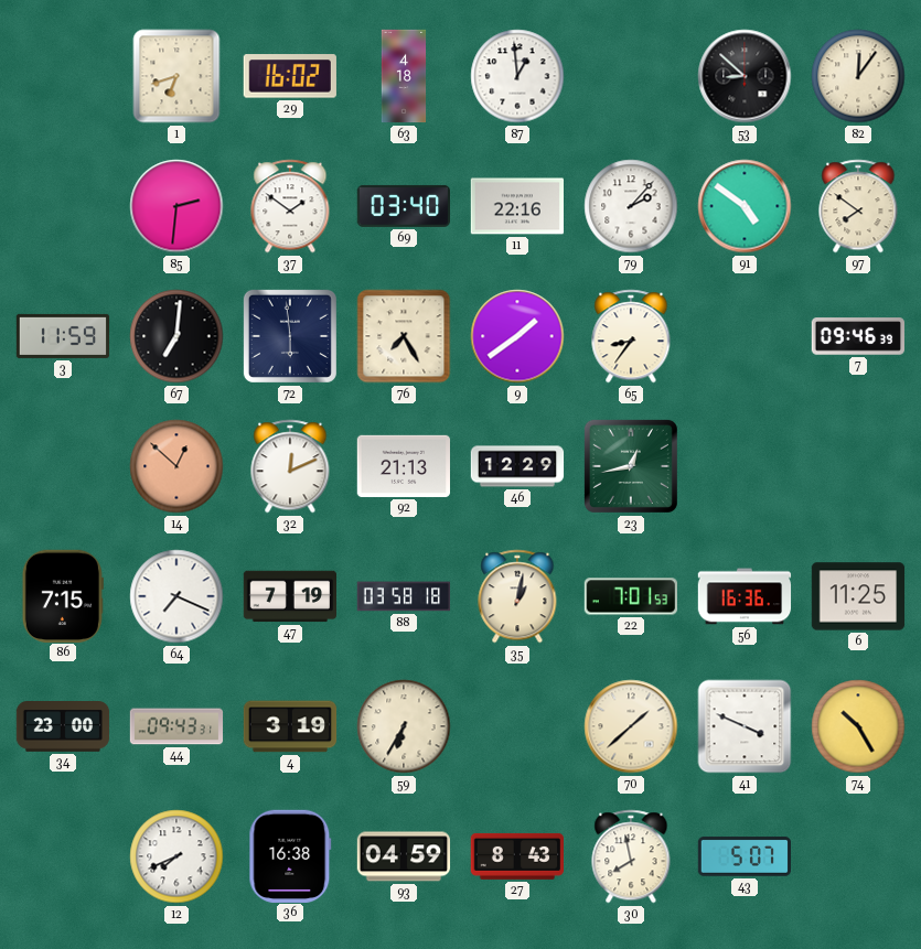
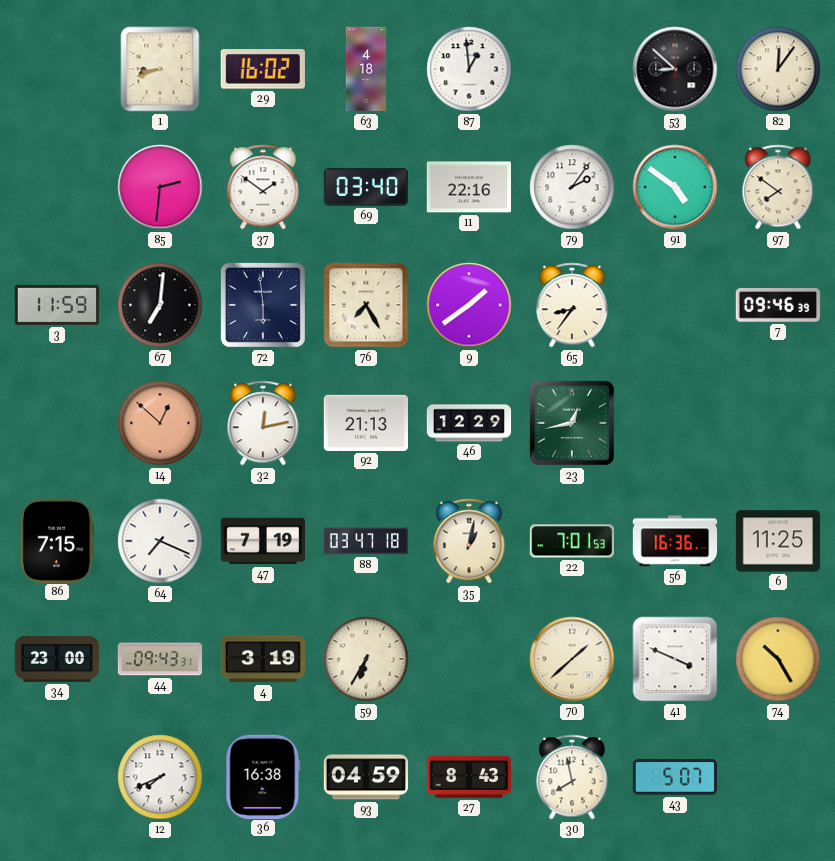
1: 6:42 -> 8:42
79: 2:07 -> 2:06
32: 12:11 -> 12:13
88: 03:58 -> 03:47
